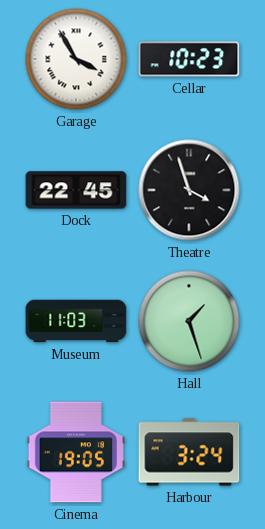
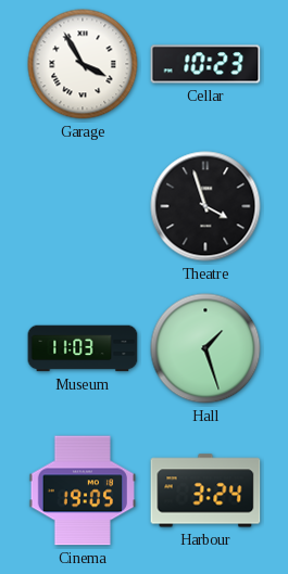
Dock: 22:45 -> none
